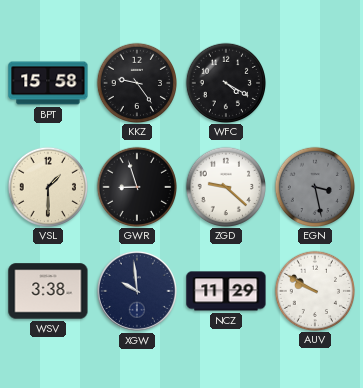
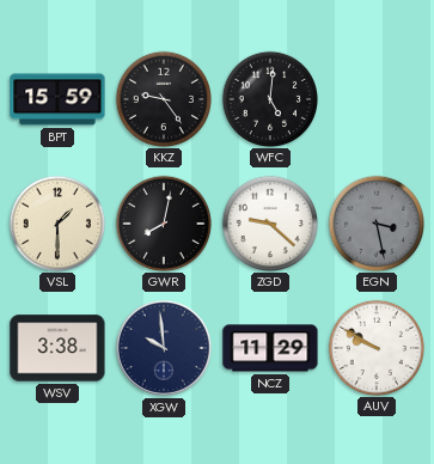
BPT: 15:58 -> 15:59
WFC: 4:20 -> 5:01
GWR: 8:57 -> 8:02
